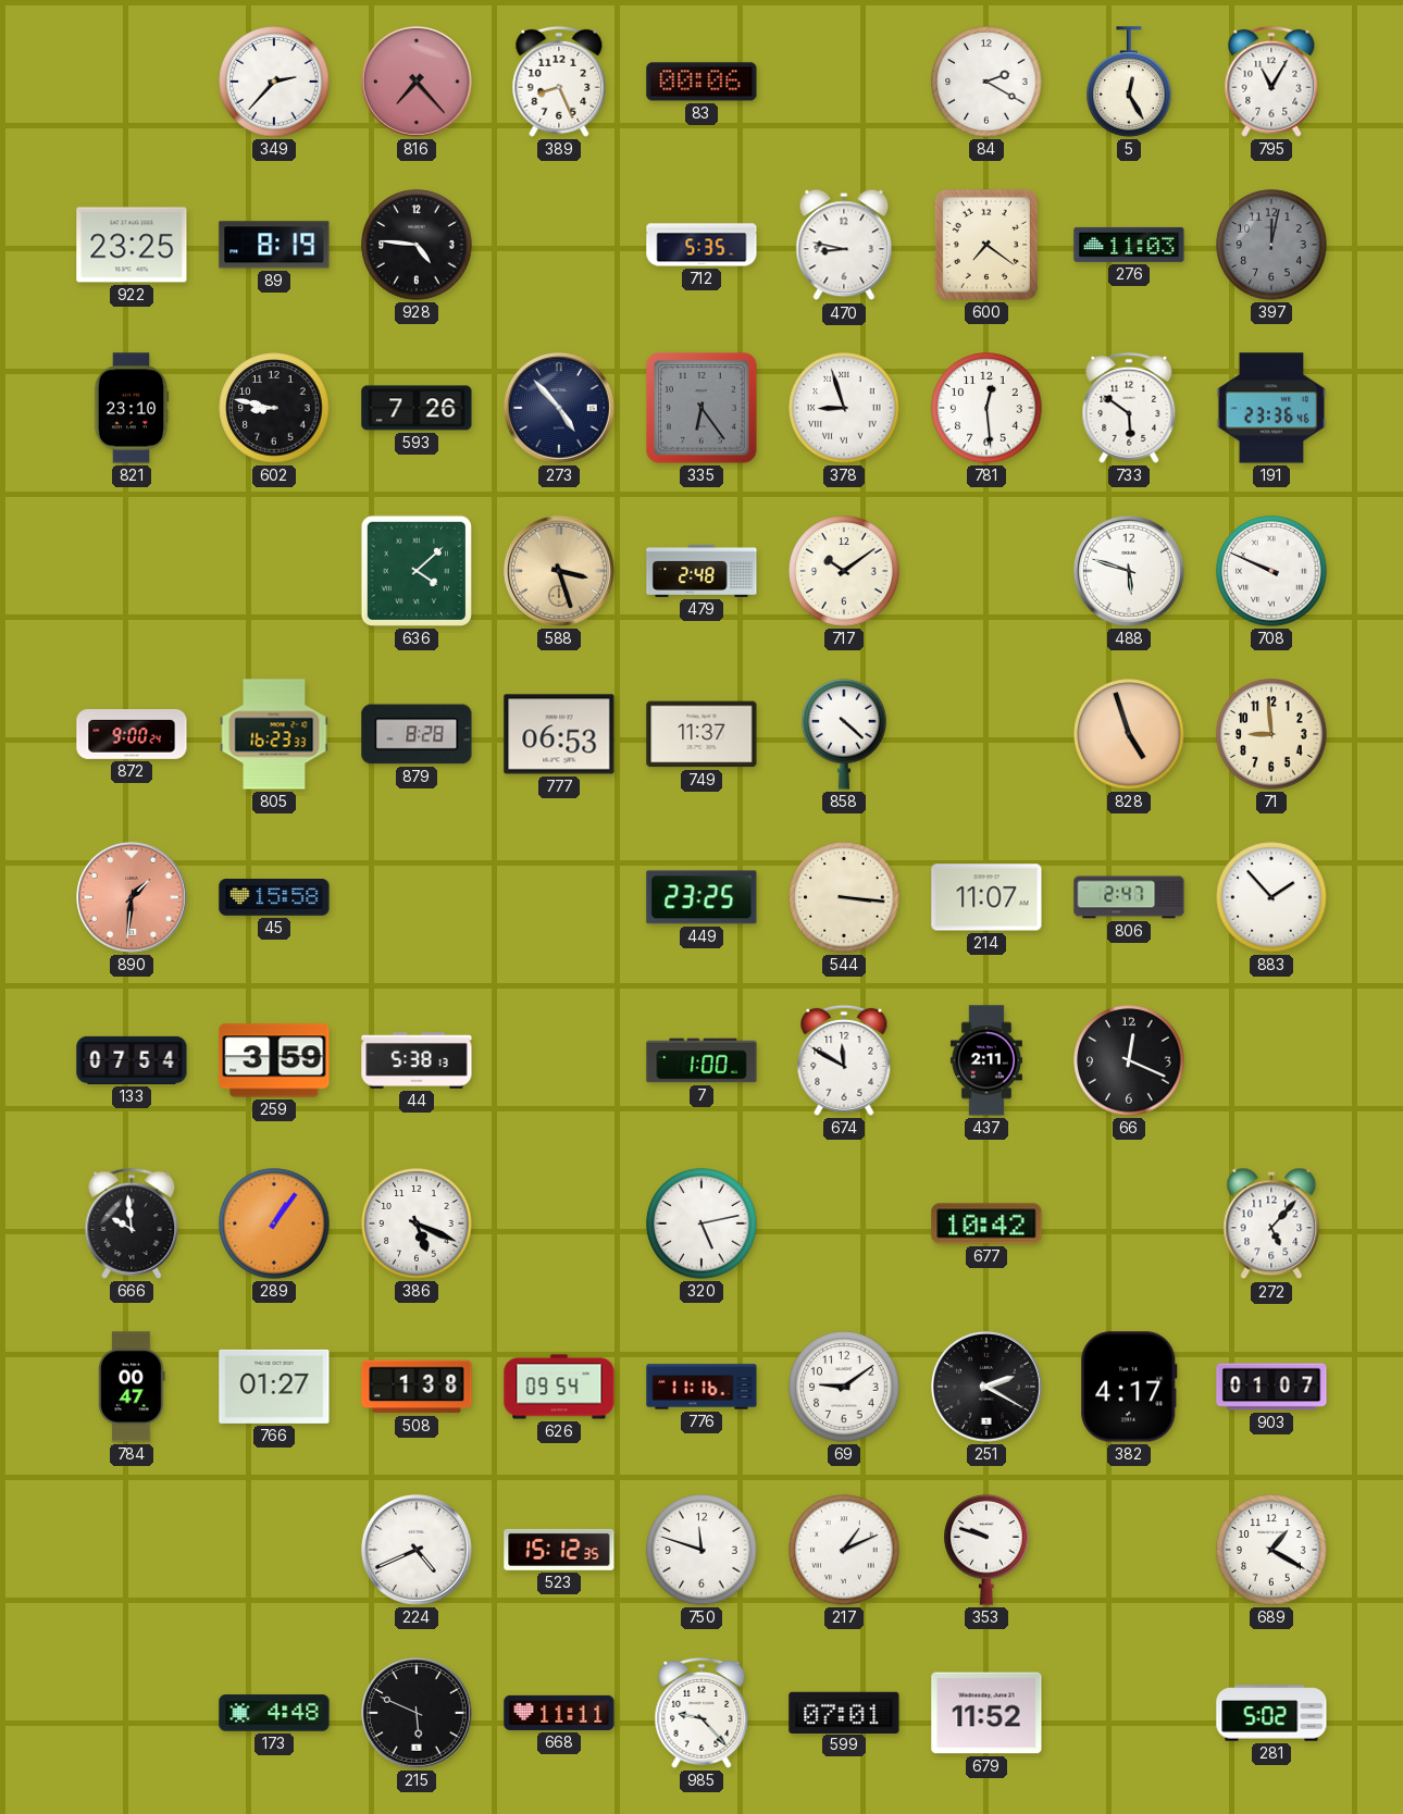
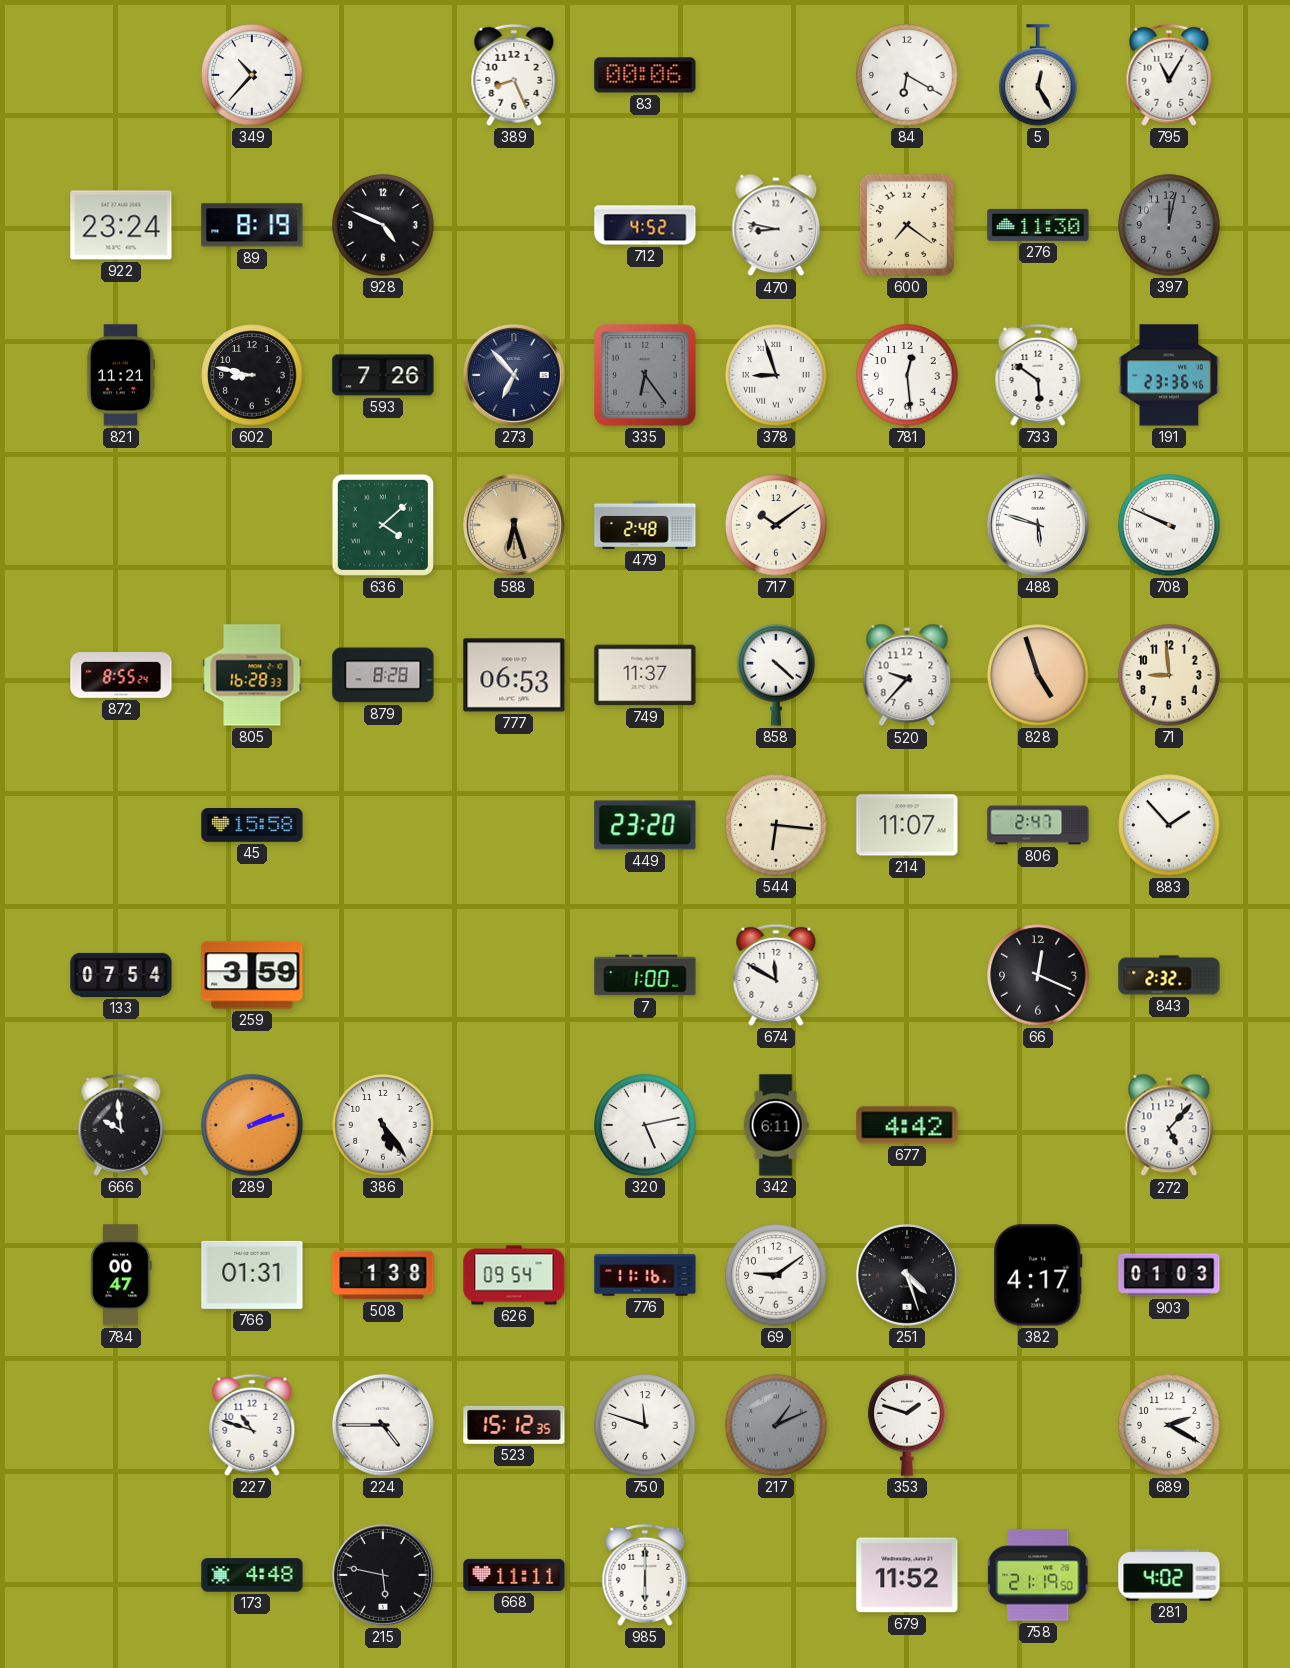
349: 2:37 -> 10:37
816: 7:23 -> none
84: 2:20 -> 6:20
922: 23:25 -> 23:24
928: 4:46 -> 4:49
712: 5:35 -> 4:52
276: 11:03 -> 11:30
821: 23:10 -> 11:21
273: 4:53 -> 6:53
588: 3:27 -> 6:27
872: 9:00 -> 8:55
805: 16:23 -> 16:28
520: none -> 9:37
890: 1:31 -> none
449: 23:25 -> 23:20
544: 3:16 -> 6:16
44: 5:38 -> none
437: 2:11 -> none
843: none -> 2:32
289: 1:06 -> 2:12
386: 5:19 -> 5:24
342: none -> 6:11
677: 10:42 -> 4:42
766: 01:27 -> 01:31
251: 2:20 -> 4:27
903: 01:07 -> 01:03
227: none -> 10:48
224: 4:41 -> 4:45
217 dial: white -> grey
353: 9:48 -> 1:48
689: 1:20 -> 2:20
215: 5:49 -> 5:47
985: 9:23 -> 6:00
599: 07:01 -> none
758: none -> 21:19
281: 5:02 -> 4:02
